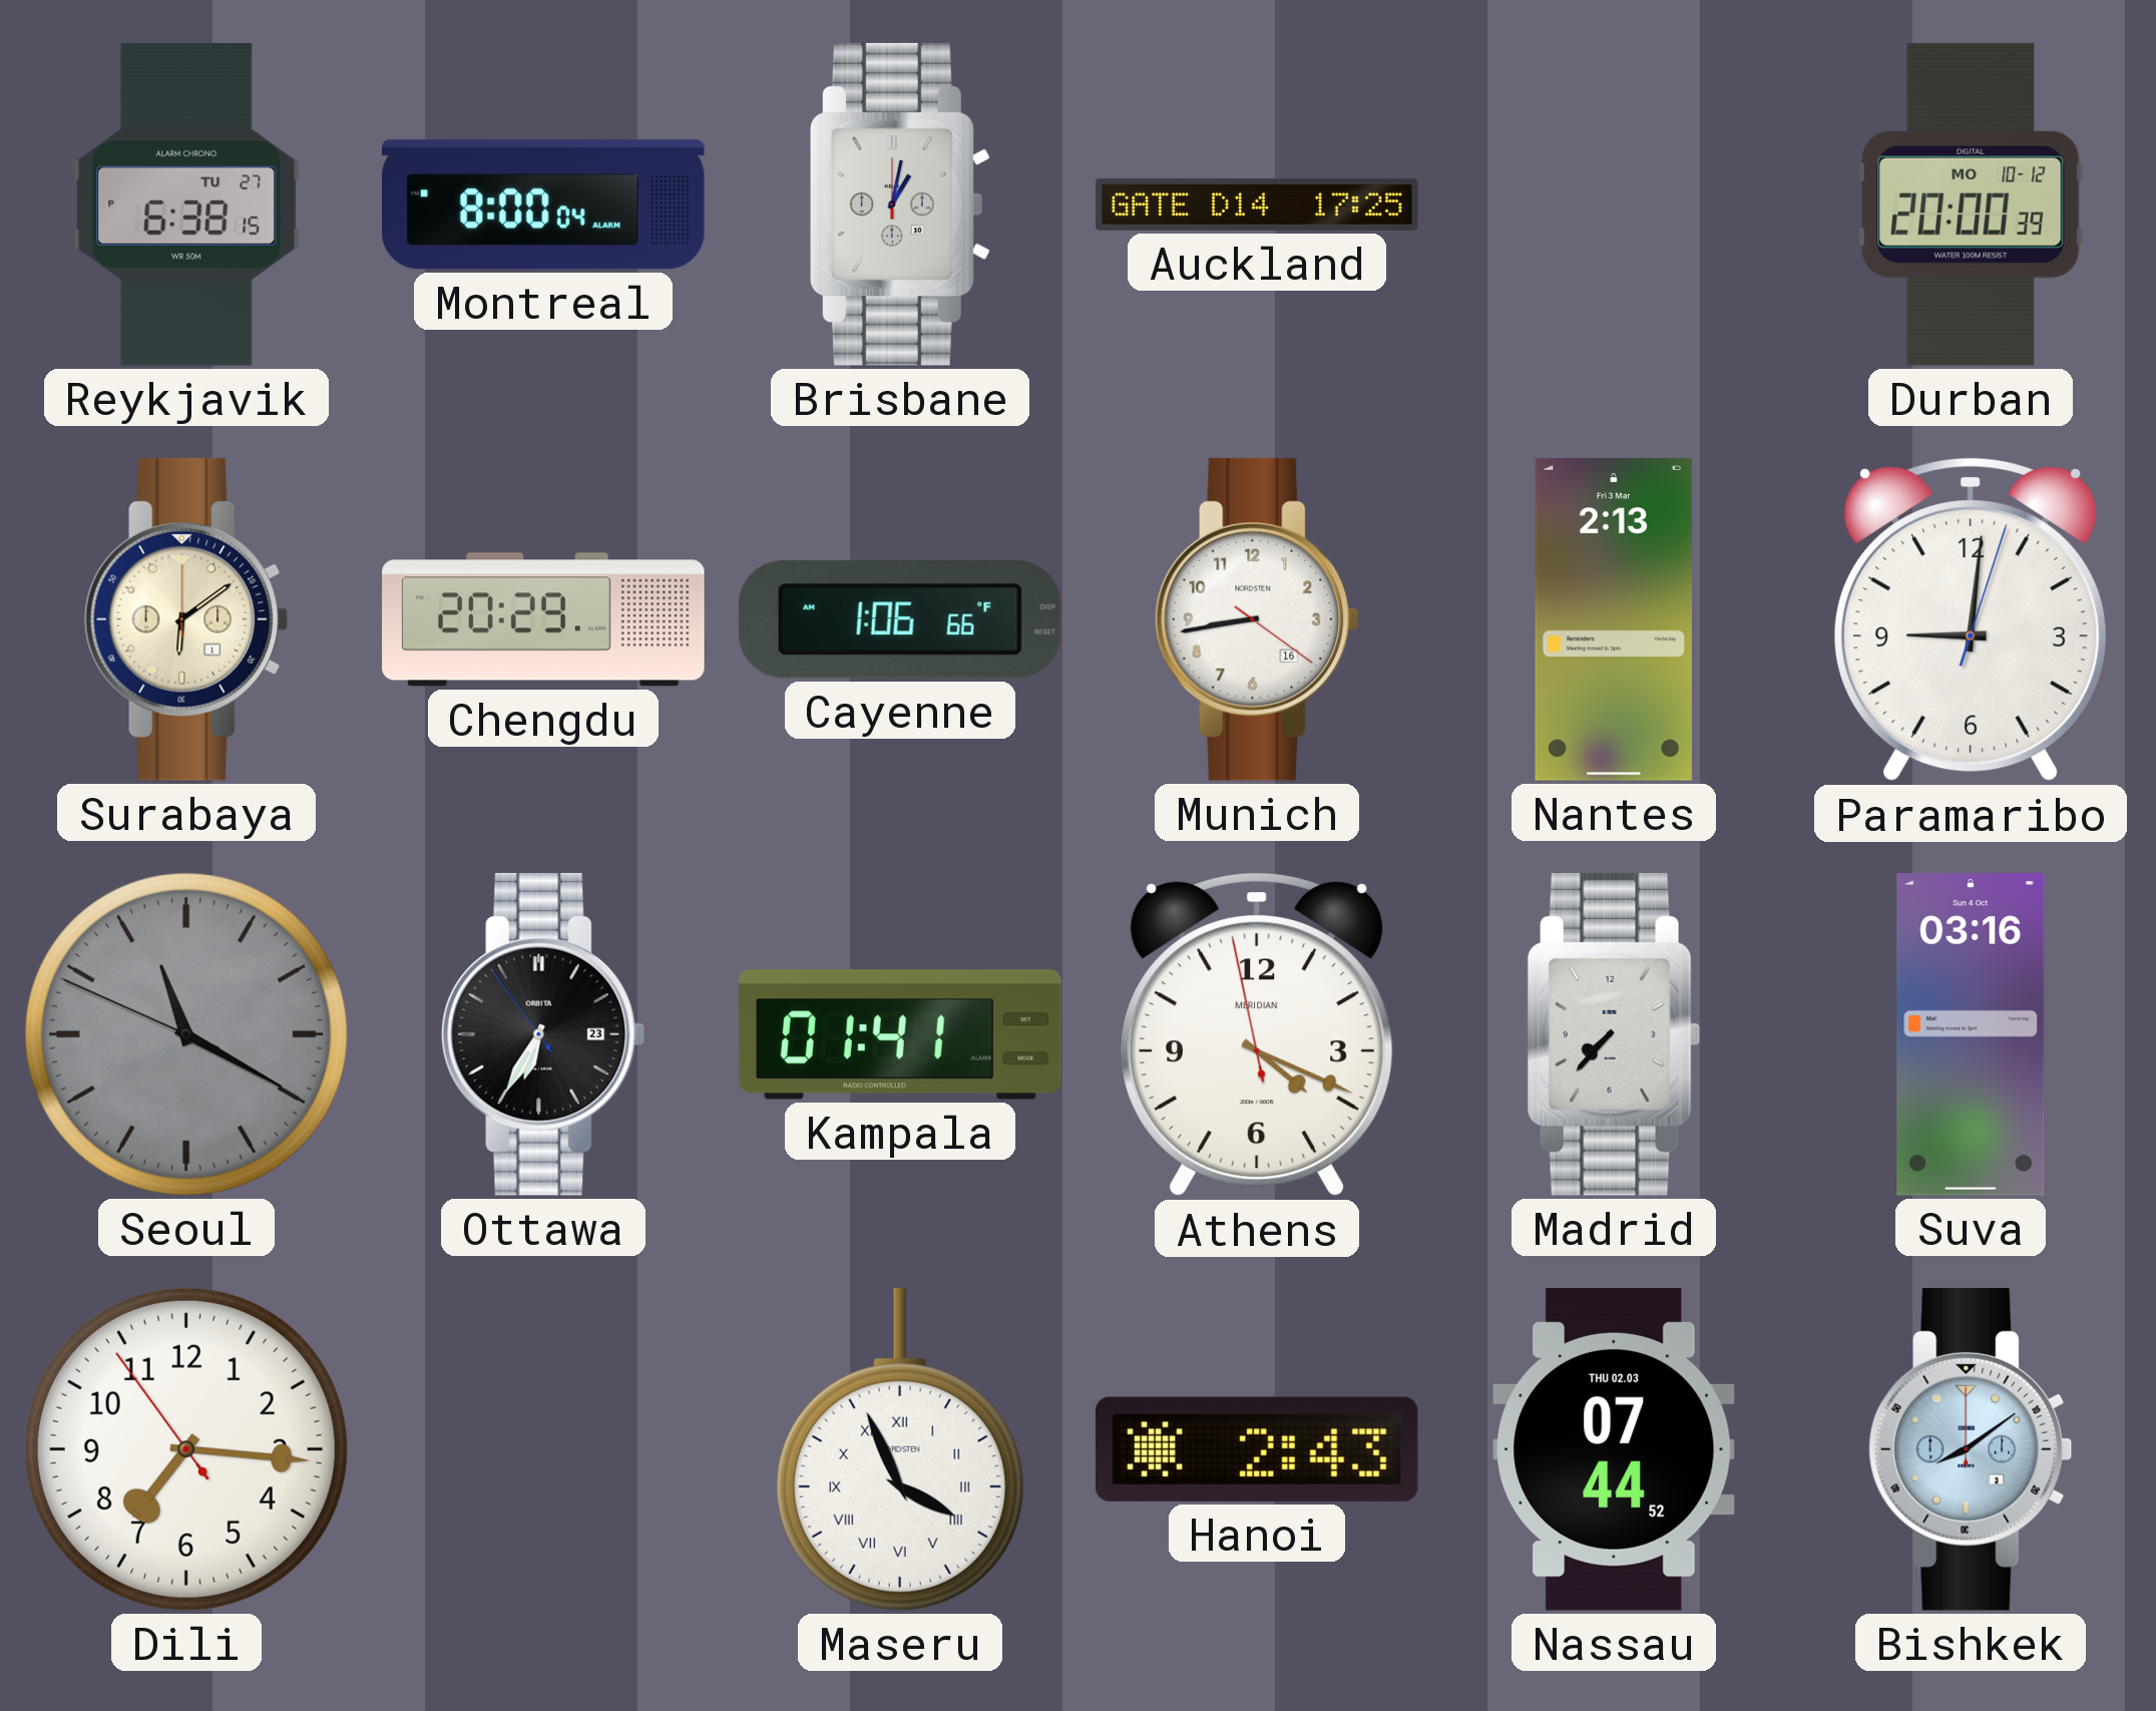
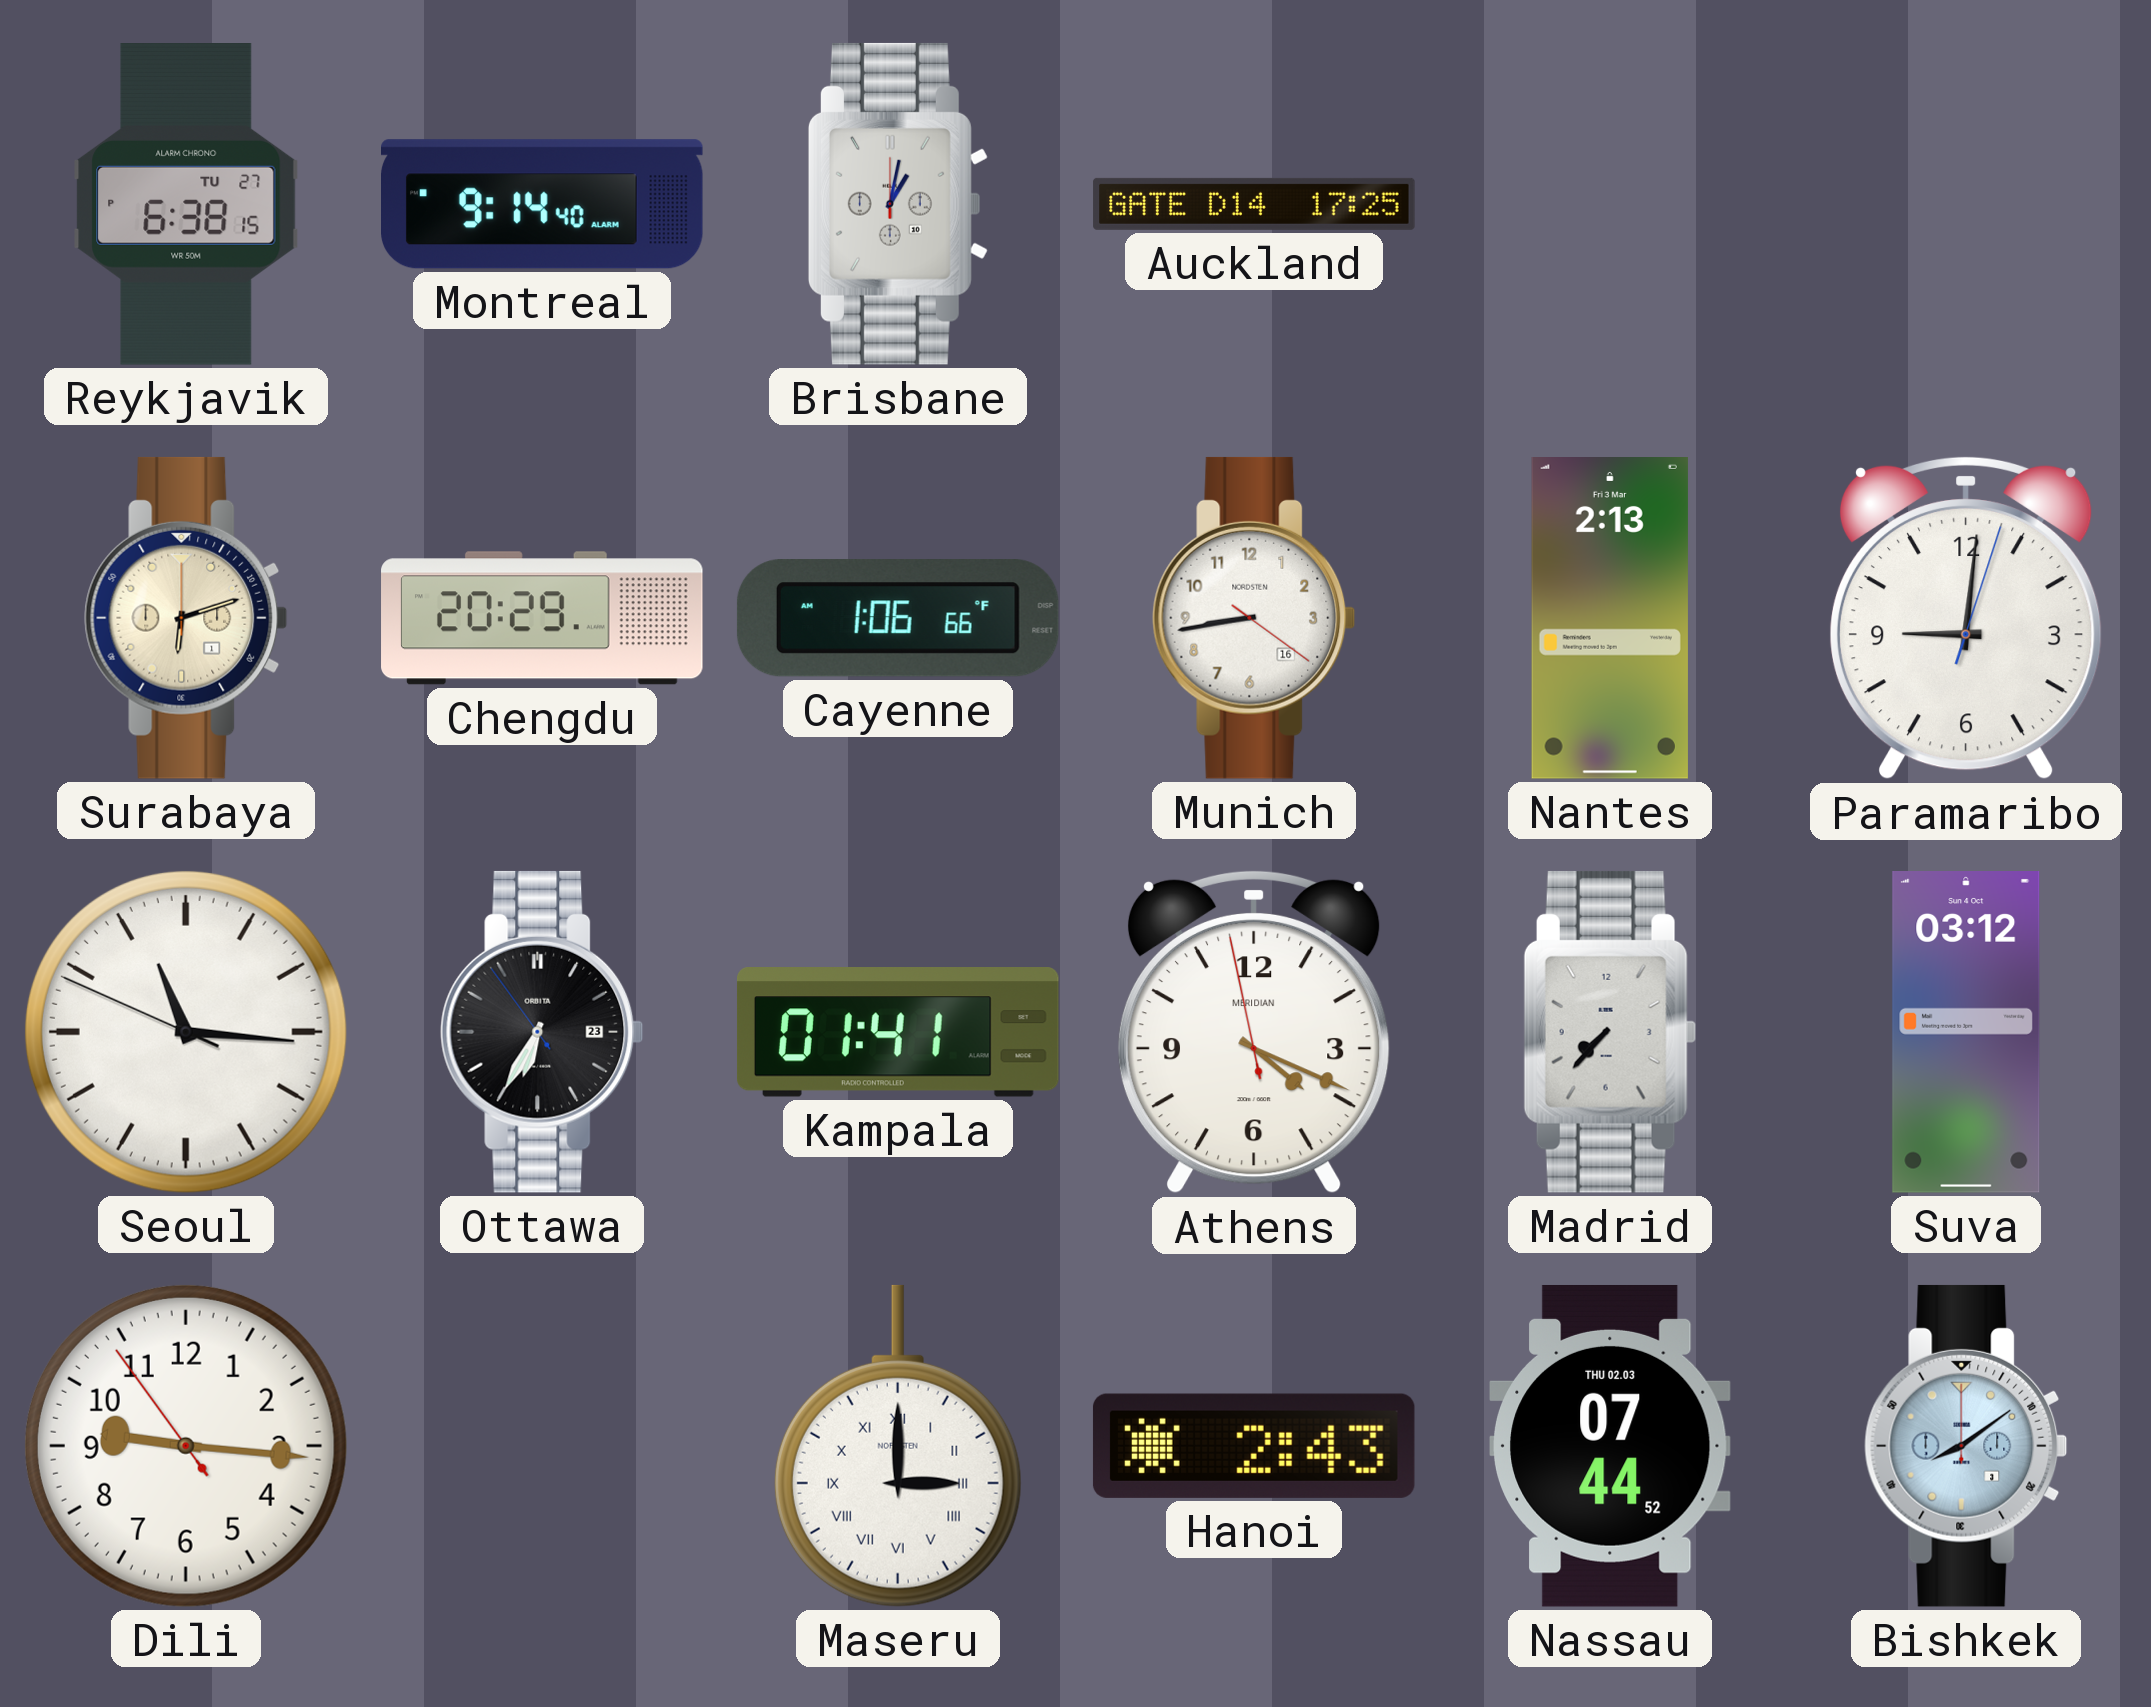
Montreal: 8:00 -> 9:14
Durban: 20:00 -> none
Surabaya: 6:09 -> 6:12
Seoul: 11:19 -> 11:15
Seoul dial: grey -> white
Suva: 03:16 -> 03:12
Dili: 7:15 -> 9:15
Maseru: 3:56 -> 3:00
